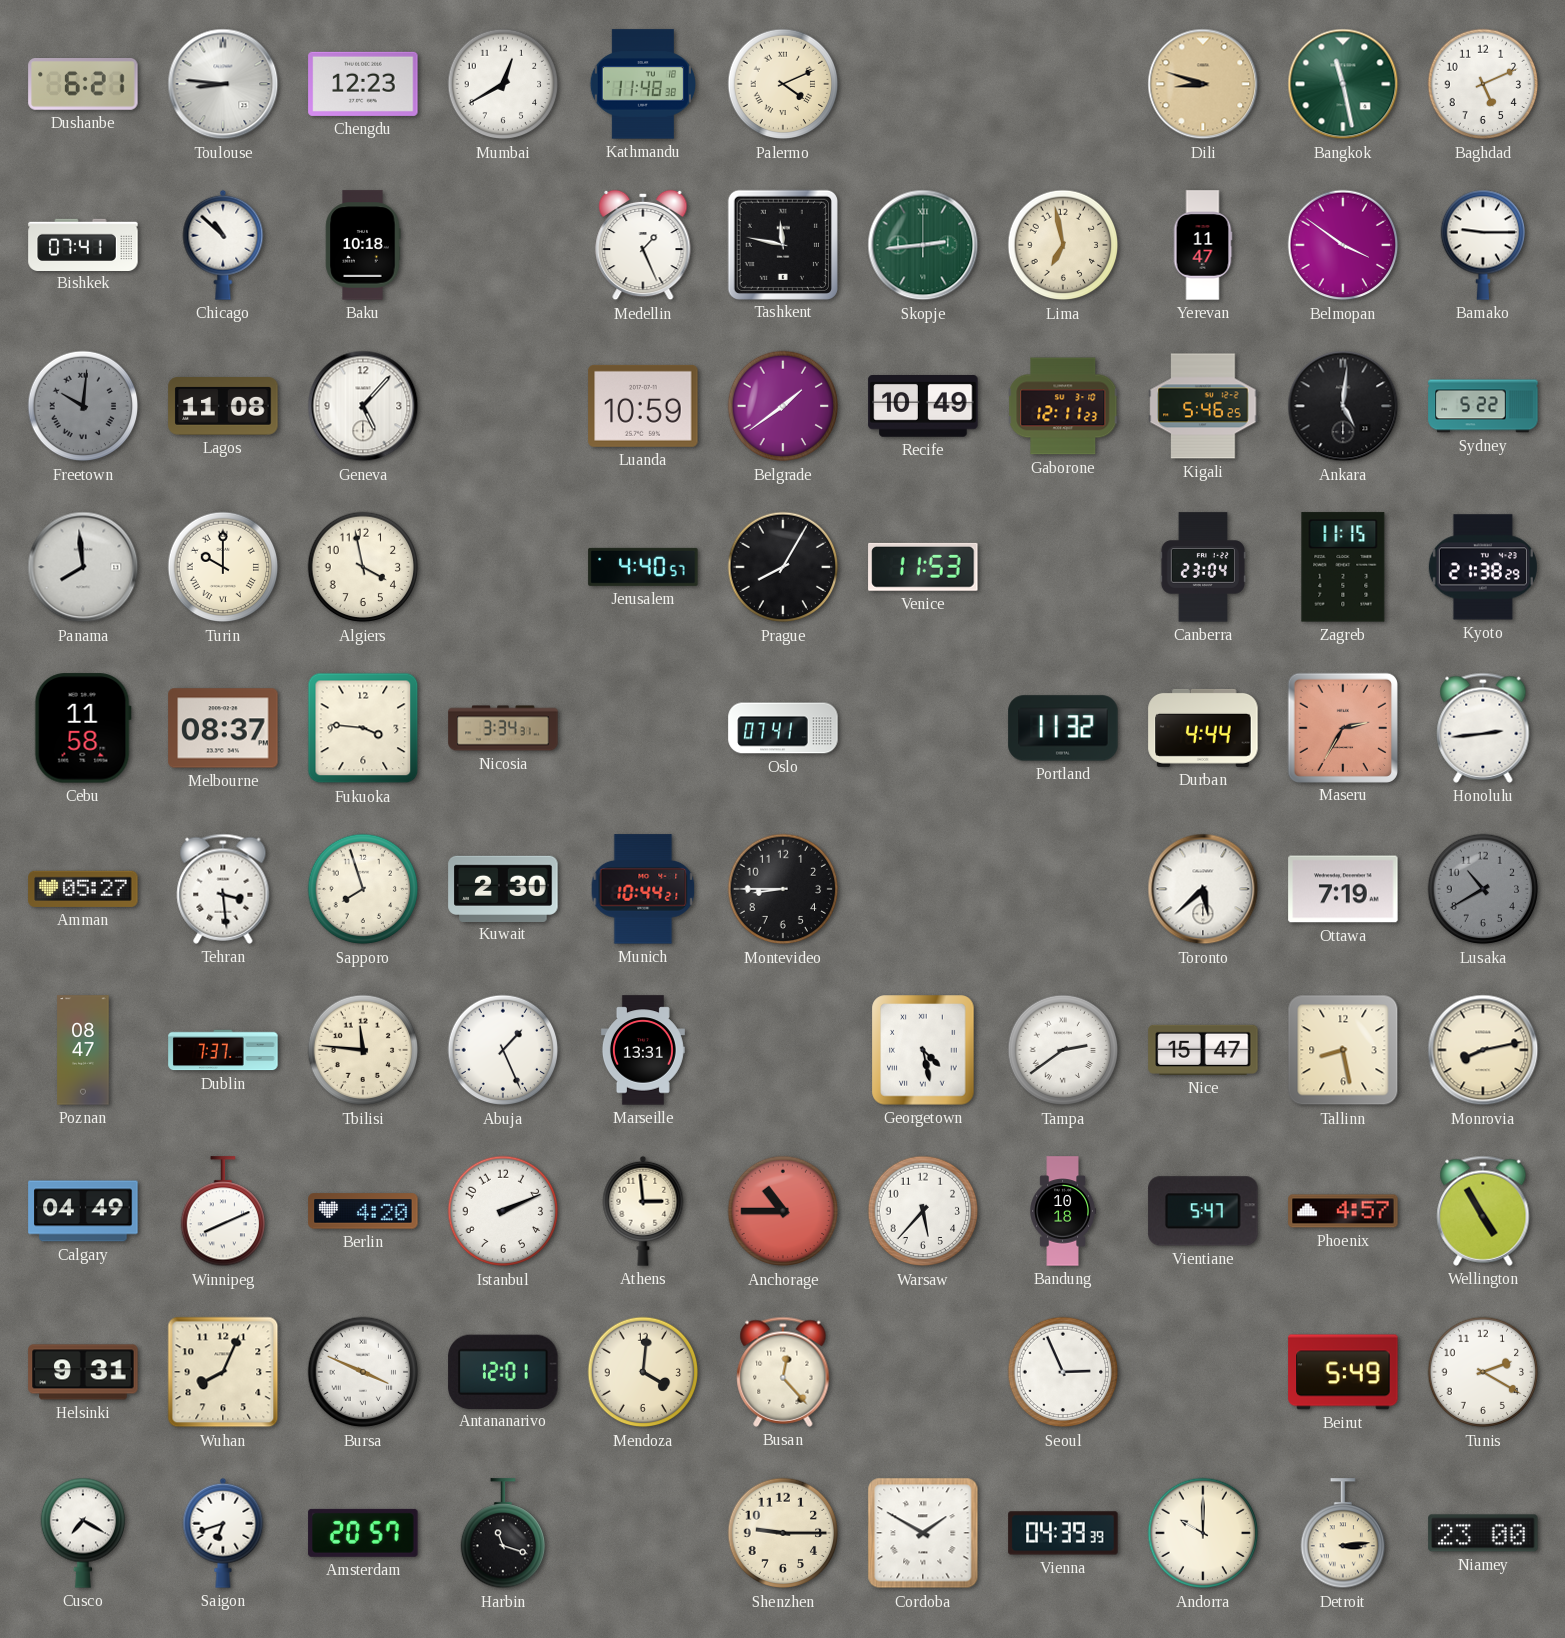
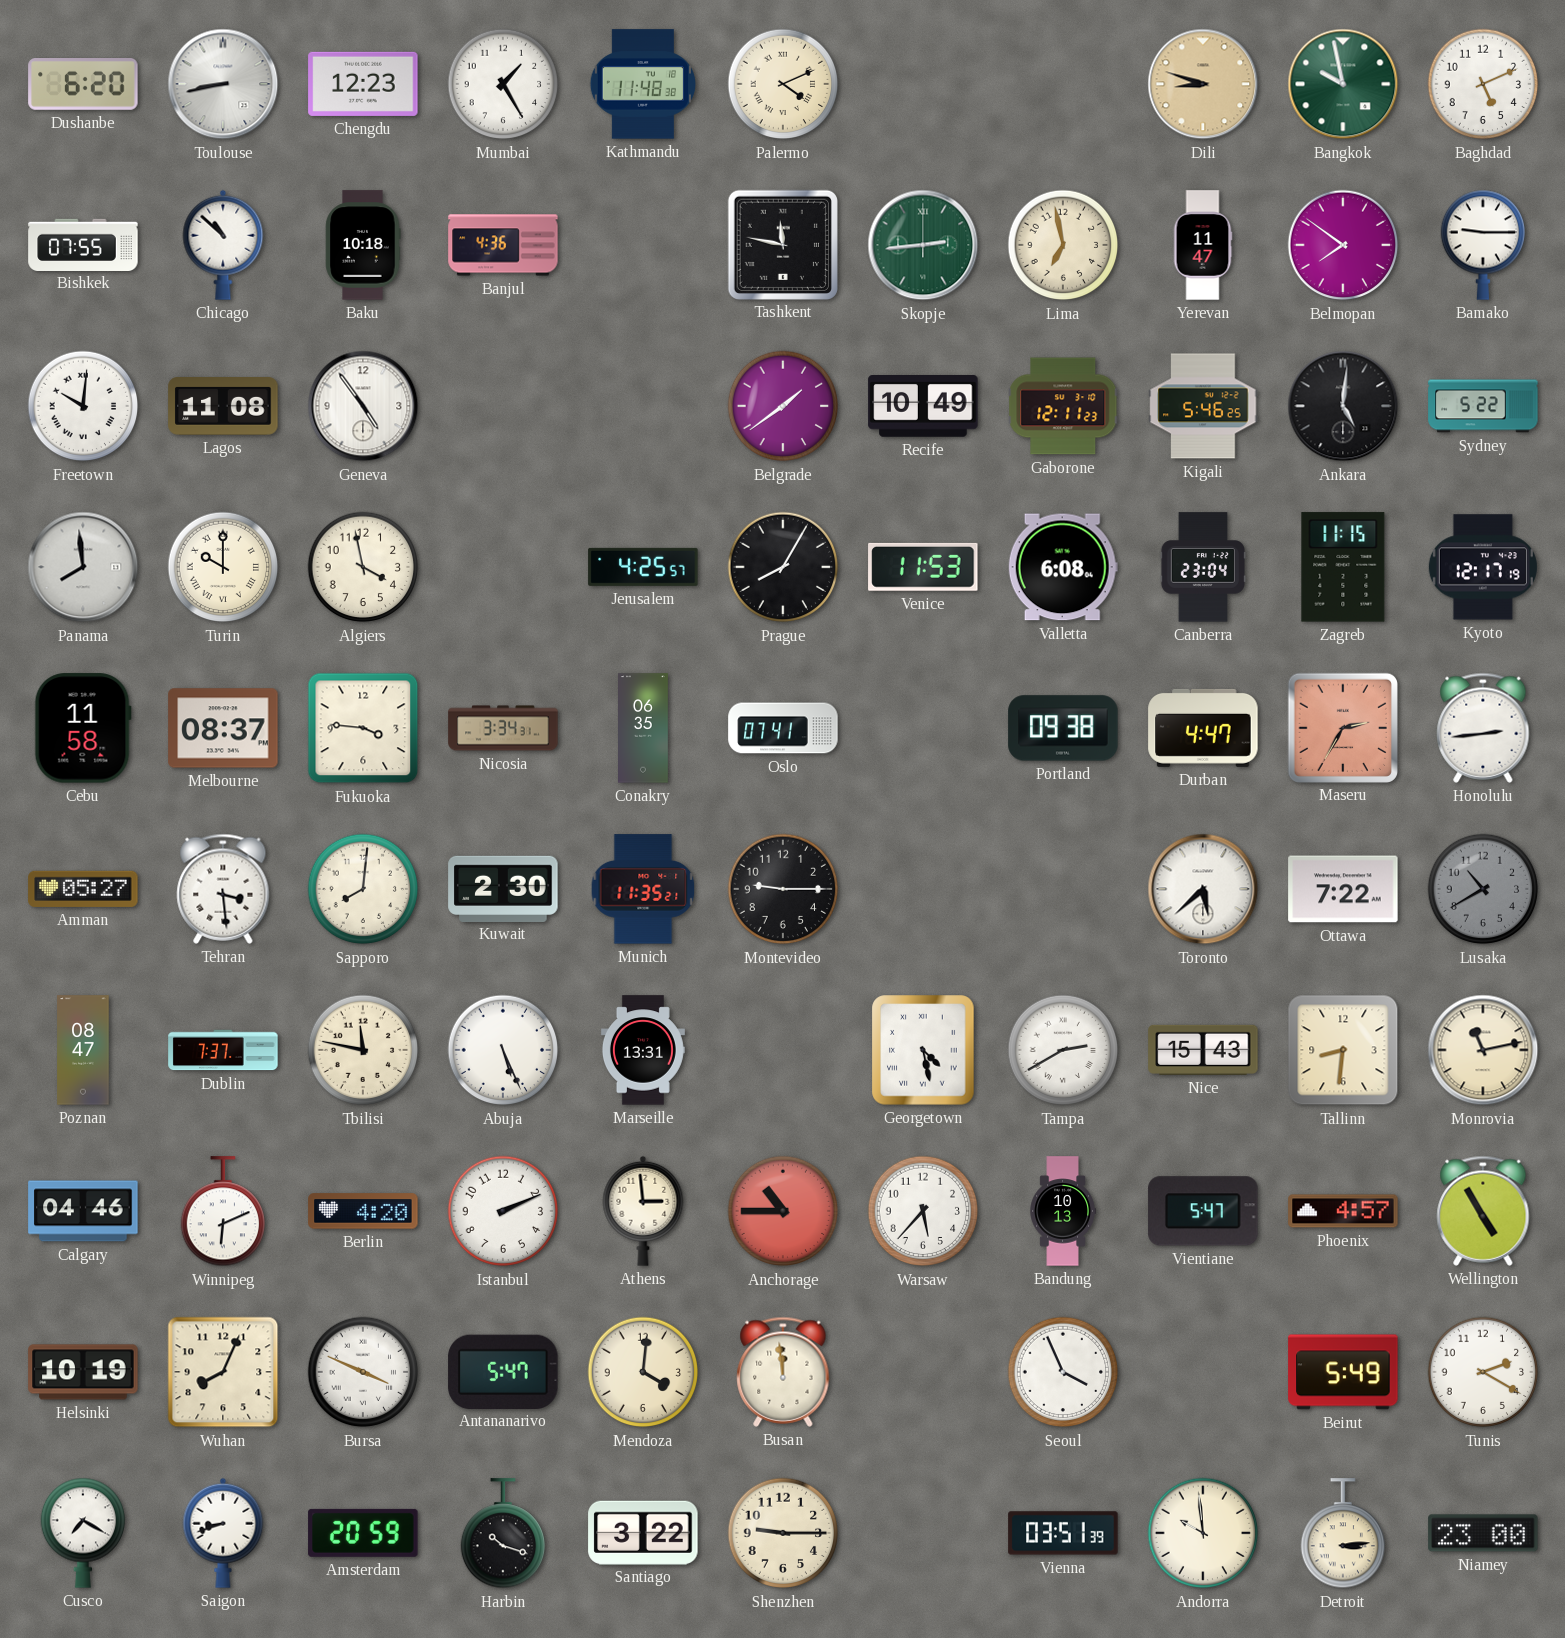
Dushanbe: 6:21 -> 6:20
Toulouse: 8:46 -> 8:43
Mumbai: 12:40 -> 1:25
Bangkok: 11:28 -> 9:58
Bishkek: 07:41 -> 07:55
Banjul: none -> 4:36
Medellin: 1:26 -> none
Belmopan: 3:51 -> 7:51
Freetown dial: grey -> white
Geneva: 5:07 -> 4:54
Luanda: 10:59 -> none
Jerusalem: 4:40 -> 4:25
Valletta: none -> 6:08
Kyoto: 21:38 -> 12:17
Conakry: none -> 06:35
Portland: 11:32 -> 09:38
Durban: 4:44 -> 4:47
Sapporo: 7:57 -> 8:01
Munich: 10:44 -> 11:35
Montevideo: 8:45 -> 9:15
Ottawa: 7:19 -> 7:22
Tbilisi: 11:46 -> 11:47
Abuja: 1:26 -> 5:26
Tampa: 2:39 -> 2:40
Nice: 15:47 -> 15:43
Tallinn: 8:28 -> 8:31
Monrovia: 8:13 -> 11:13
Calgary: 04:49 -> 04:46
Winnipeg: 8:11 -> 6:11
Bandung: 10:18 -> 10:13
Helsinki: 9:31 -> 10:19
Antananarivo: 12:01 -> 5:47
Busan: 12:23 -> 11:59
Seoul: 2:56 -> 3:56
Saigon: 6:42 -> 8:42
Amsterdam: 20:57 -> 20:59
Harbin: 11:18 -> 10:18
Santiago: none -> 3:22
Cordoba: 1:50 -> none
Vienna: 04:39 -> 03:51
Andorra: 10:00 -> 9:59
